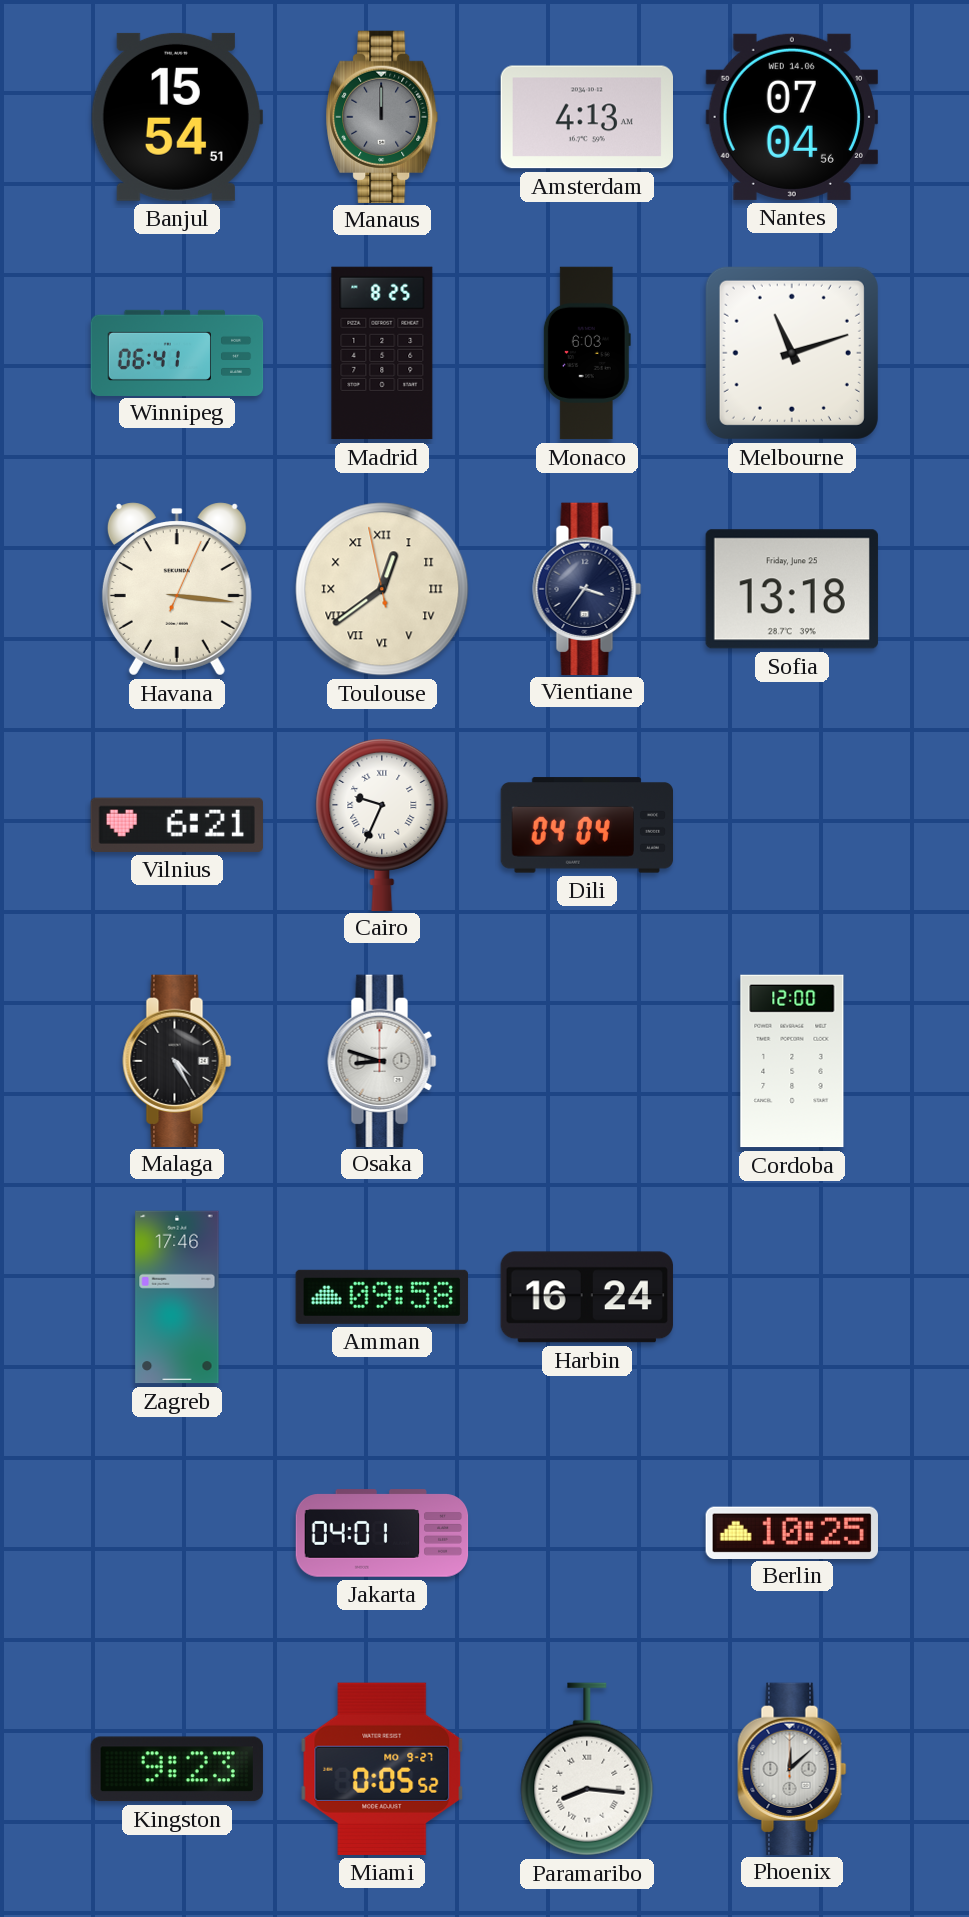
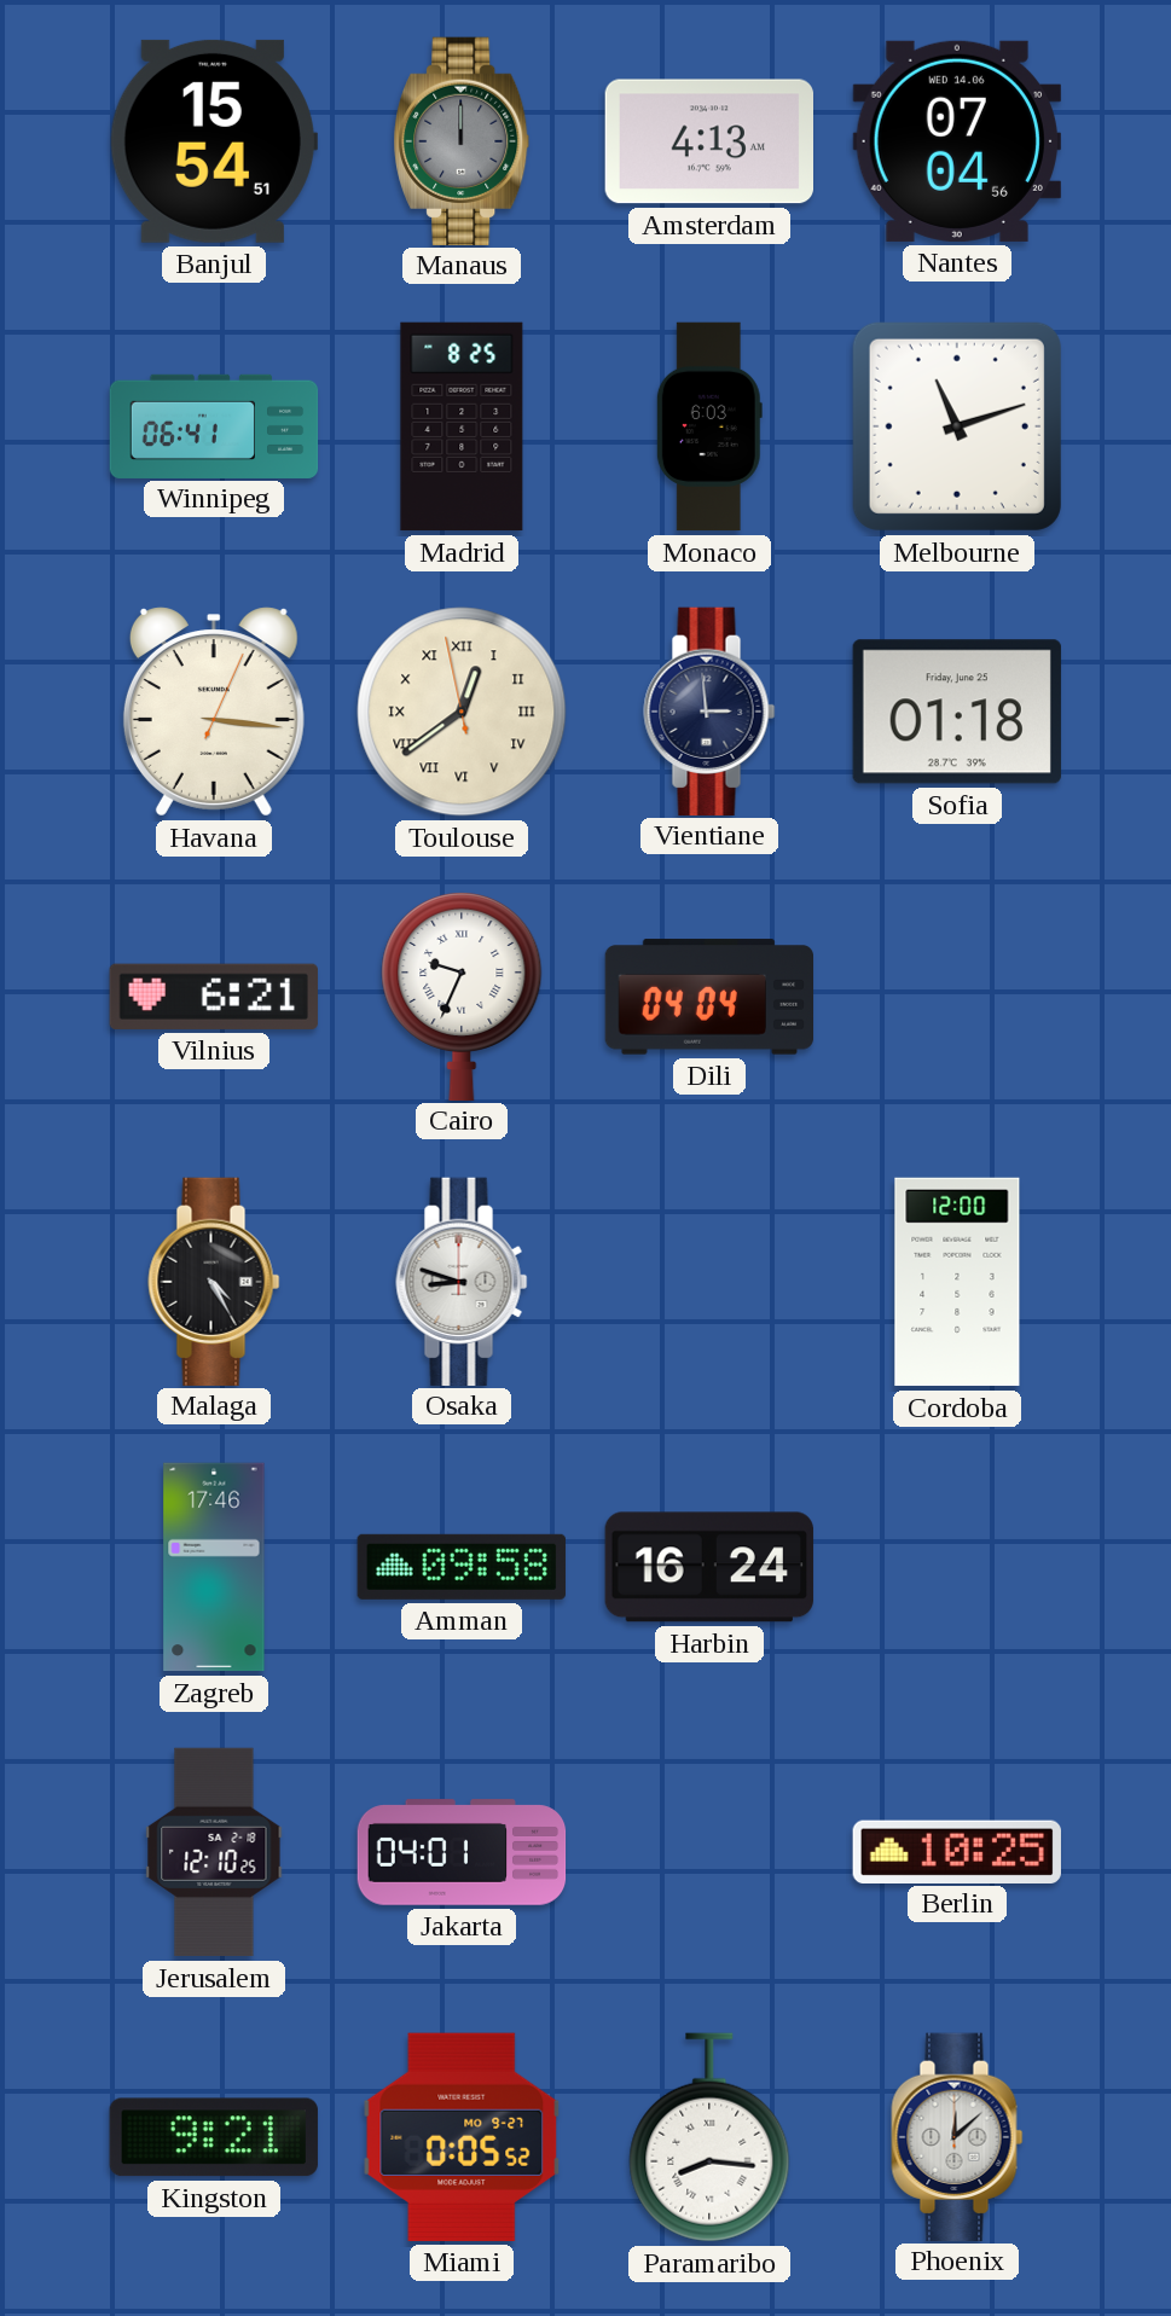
Vientiane: 3:36 -> 2:59
Sofia: 13:18 -> 01:18
Jerusalem: none -> 12:10
Kingston: 9:23 -> 9:21
